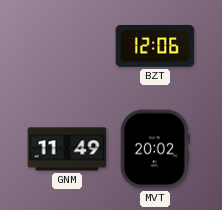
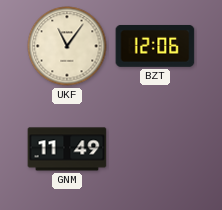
UKF: none -> 11:06
MVT: 20:02 -> none
